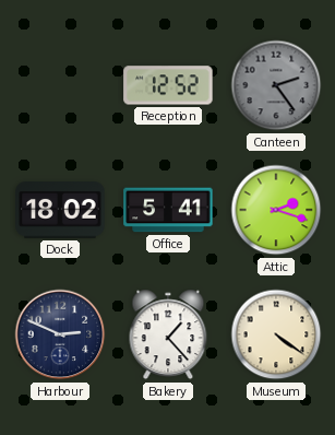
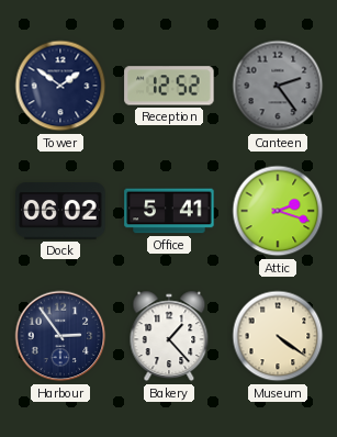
Tower: none -> 1:51
Dock: 18:02 -> 06:02
Harbour: 2:49 -> 2:54
